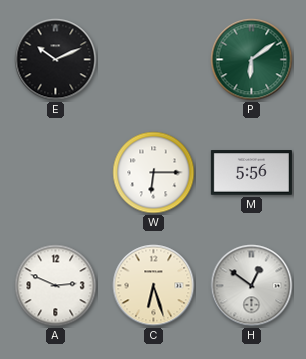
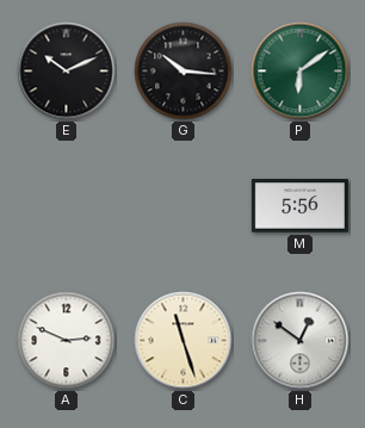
G: none -> 10:16
W: 6:15 -> none
C: 6:27 -> 11:27
